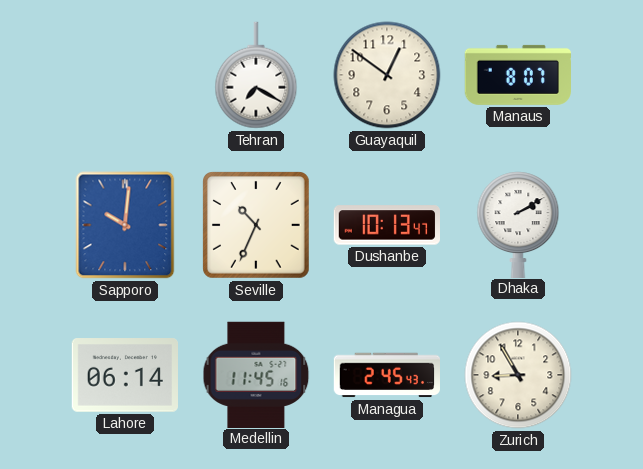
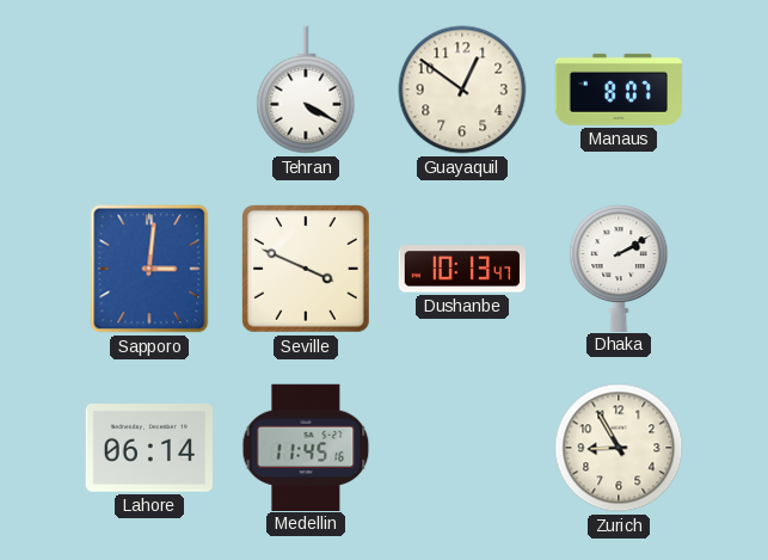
Tehran: 7:20 -> 4:20
Sapporo: 10:01 -> 3:01
Seville: 10:34 -> 3:49
Managua: 2:45 -> none
